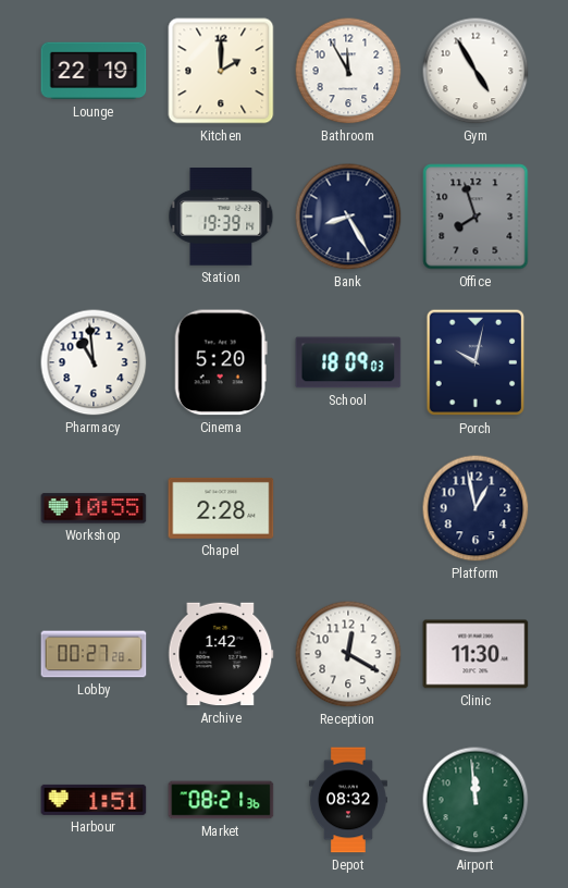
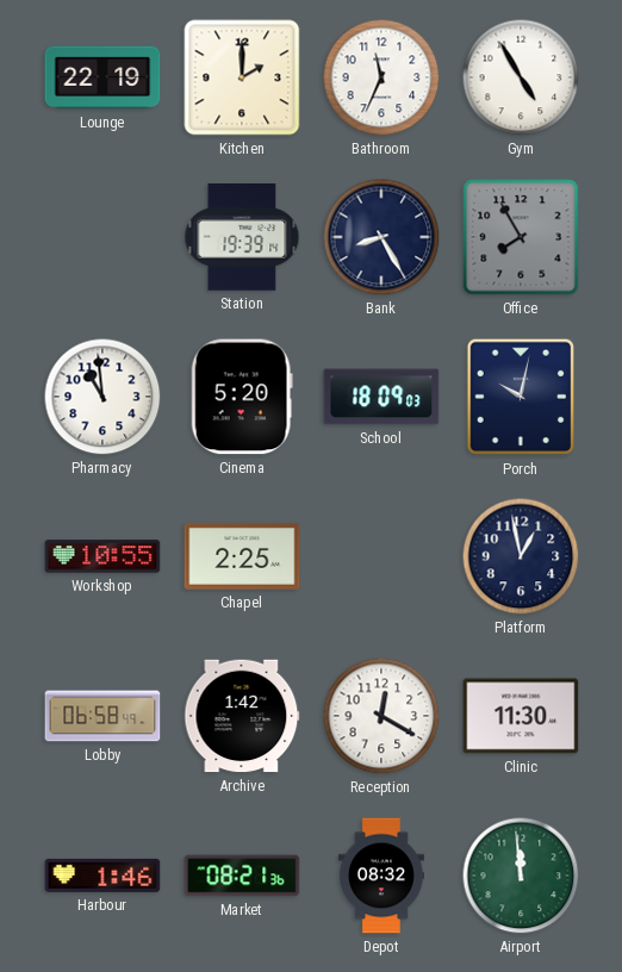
Bathroom: 11:55 -> 11:34
Office: 7:57 -> 7:55
Chapel: 2:28 -> 2:25
Lobby: 00:27 -> 06:58
Harbour: 1:51 -> 1:46
